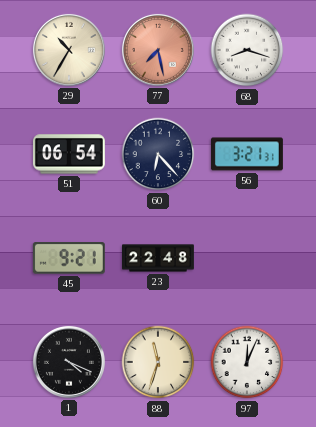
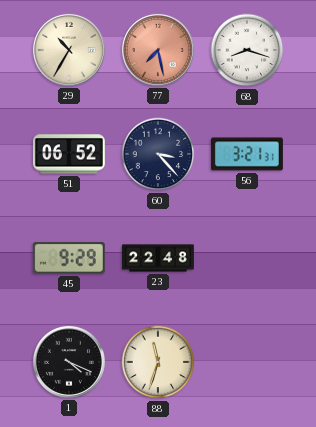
51: 06:54 -> 06:52
60: 6:23 -> 3:23
45: 9:21 -> 9:29
97: 12:04 -> none
